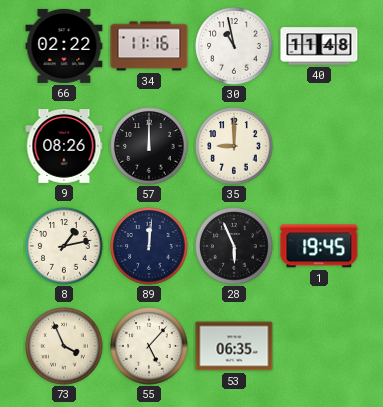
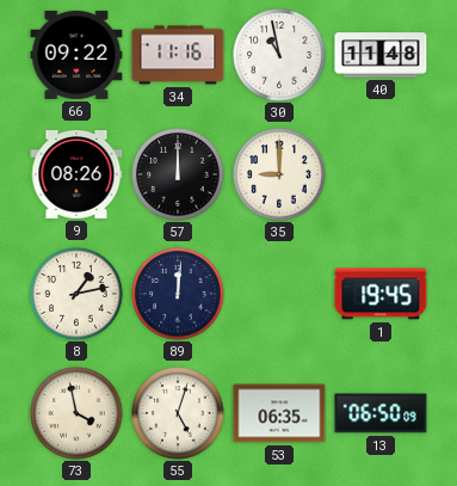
66: 02:22 -> 09:22
28: 5:56 -> none
73: 3:56 -> 3:58
55: 5:07 -> 5:03
13: none -> 06:50
